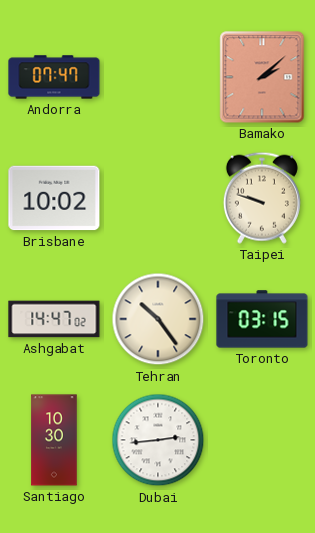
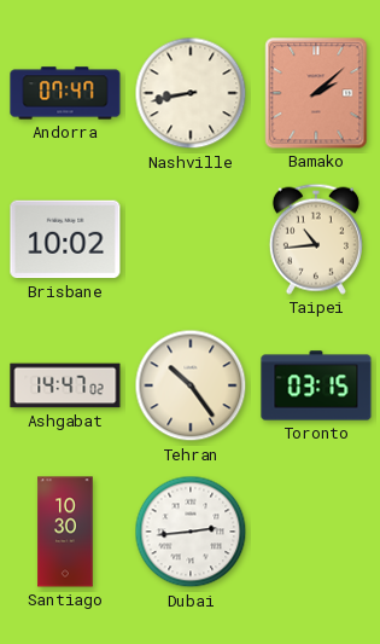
Nashville: none -> 8:43
Taipei: 9:48 -> 10:44
